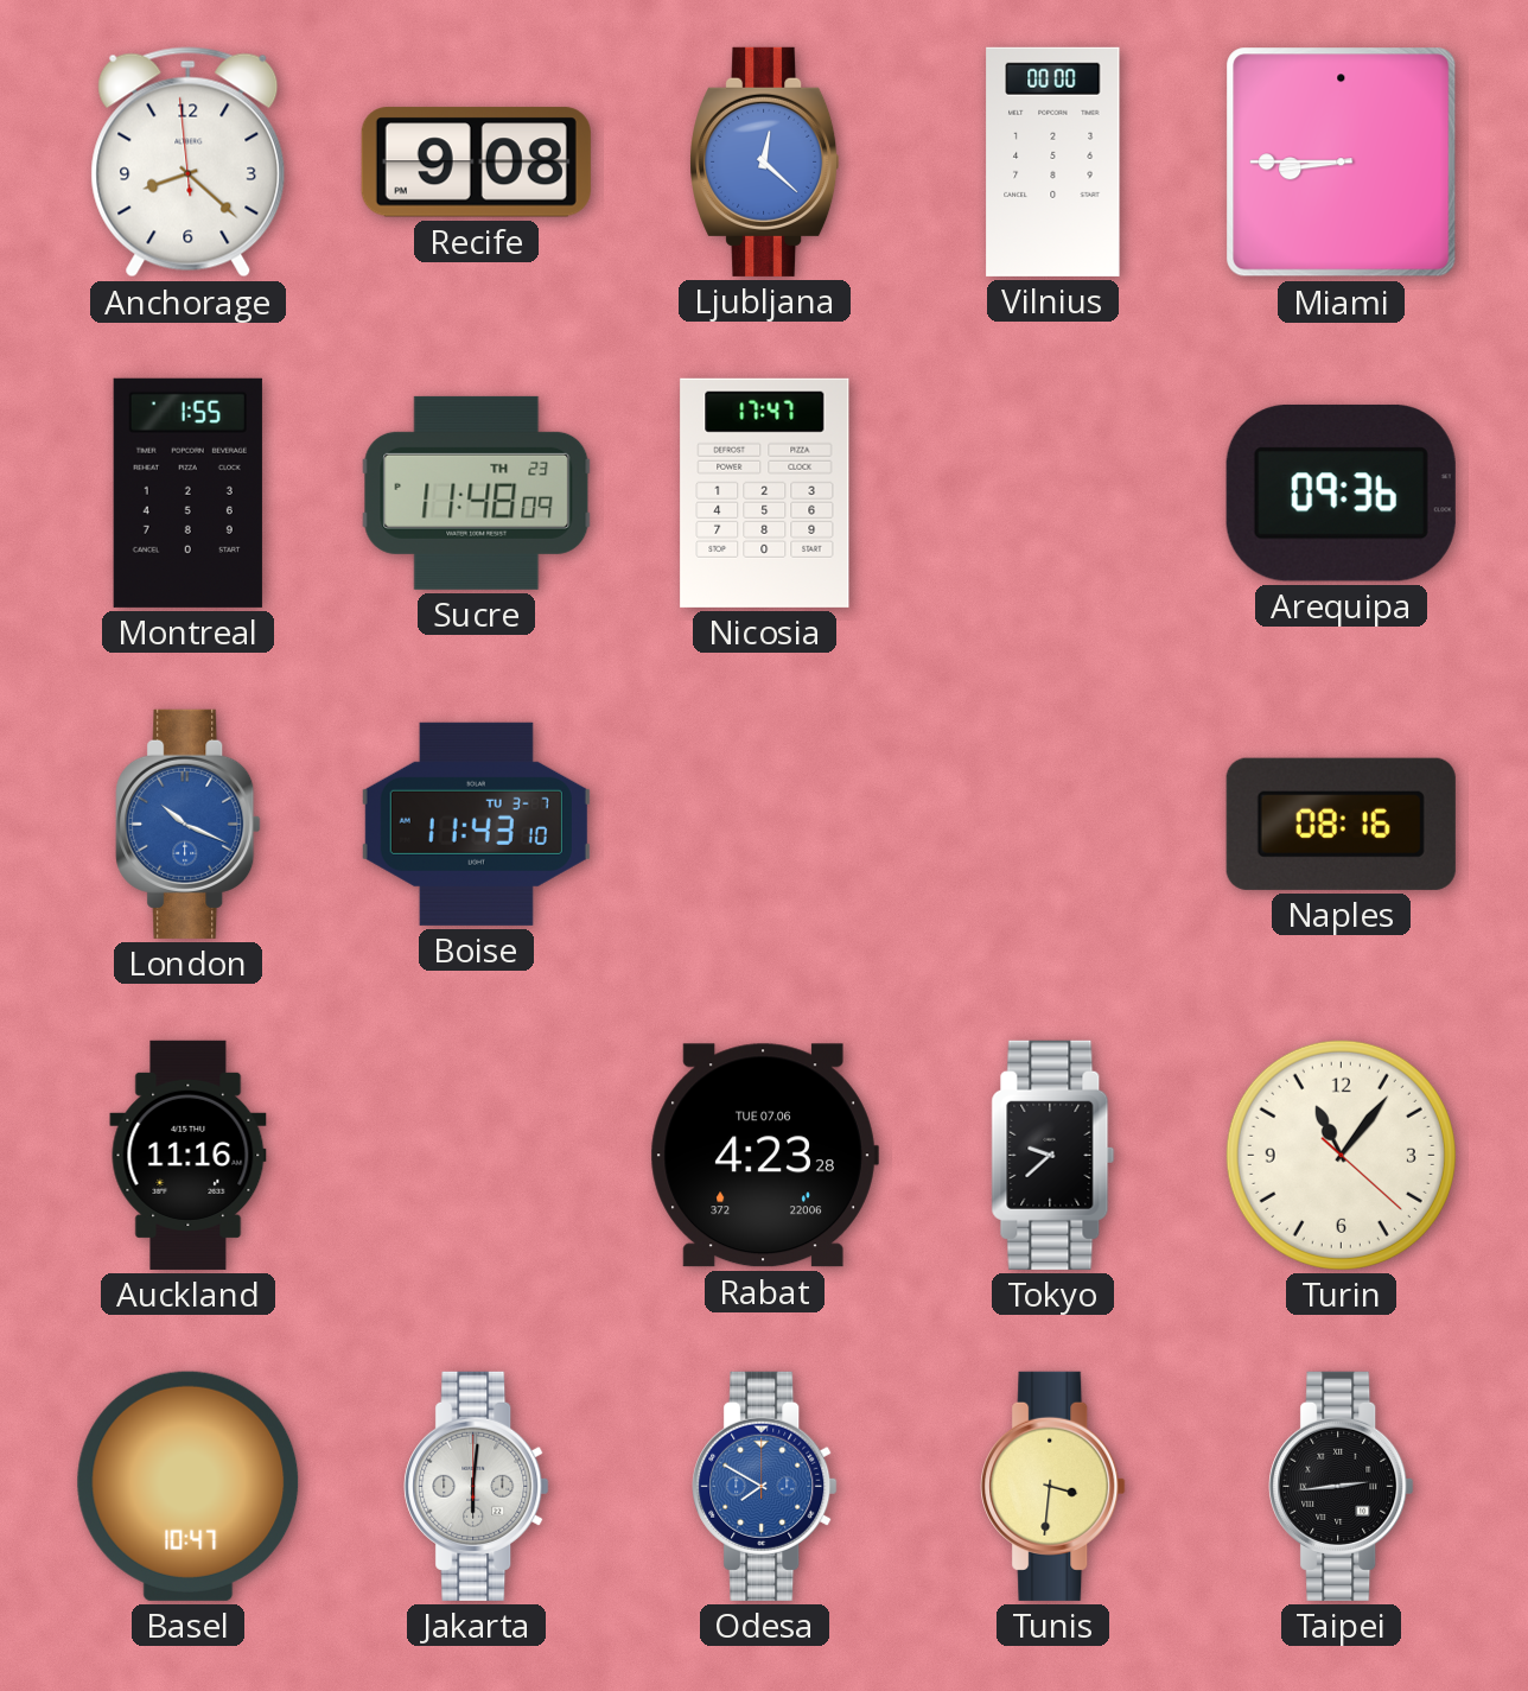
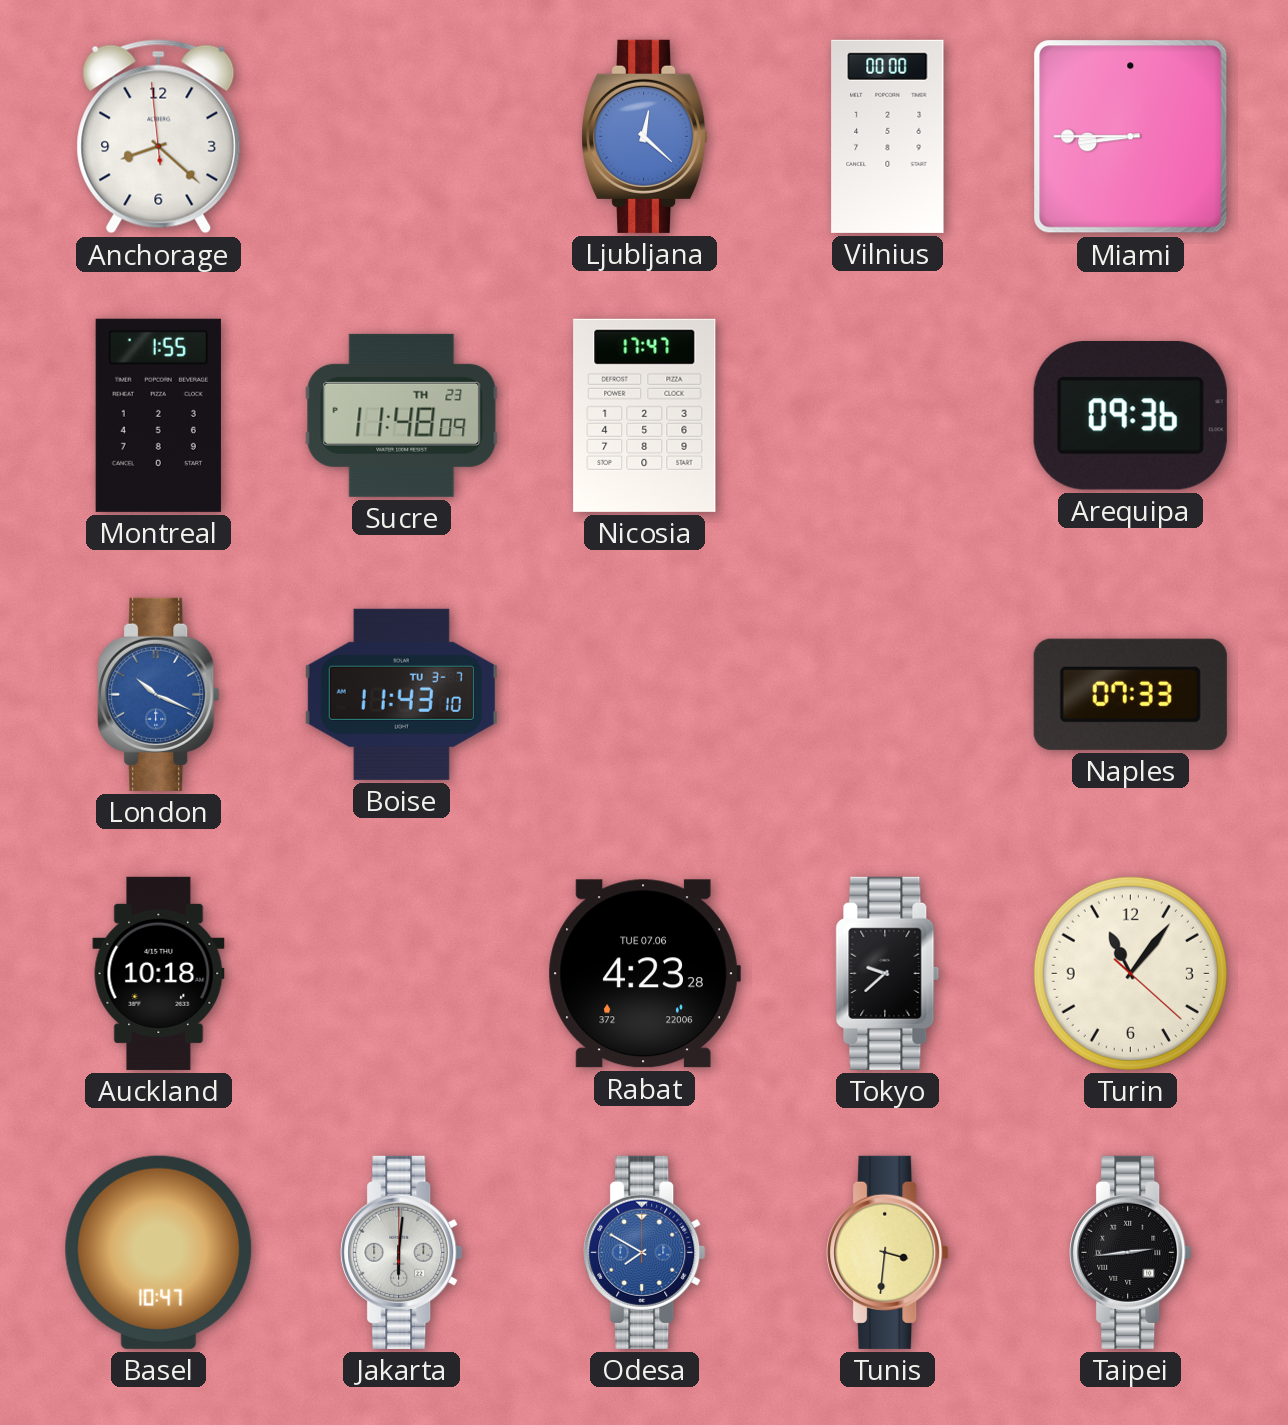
Recife: 9:08 -> none
Naples: 08:16 -> 07:33
Auckland: 11:16 -> 10:18
